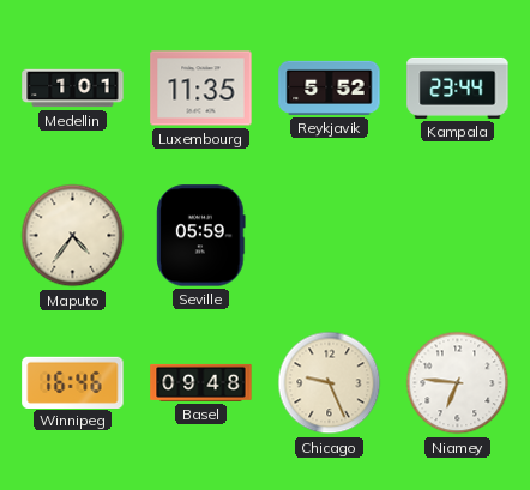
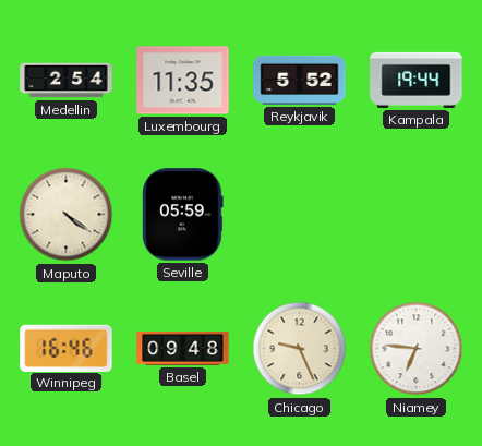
Medellin: 1:01 -> 2:54
Kampala: 23:44 -> 19:44
Maputo: 4:36 -> 4:21
